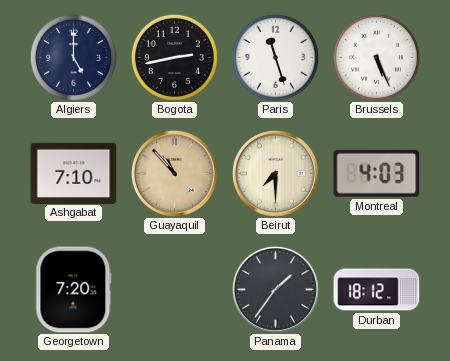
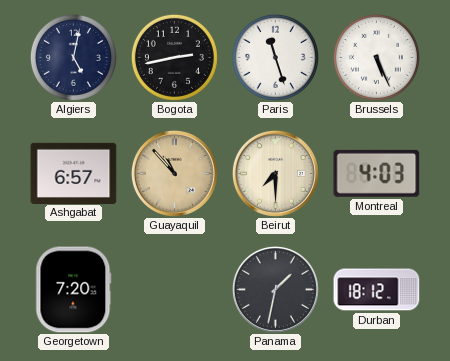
Algiers: 5:00 -> 5:02
Ashgabat: 7:10 -> 6:57
Panama: 1:36 -> 1:32
